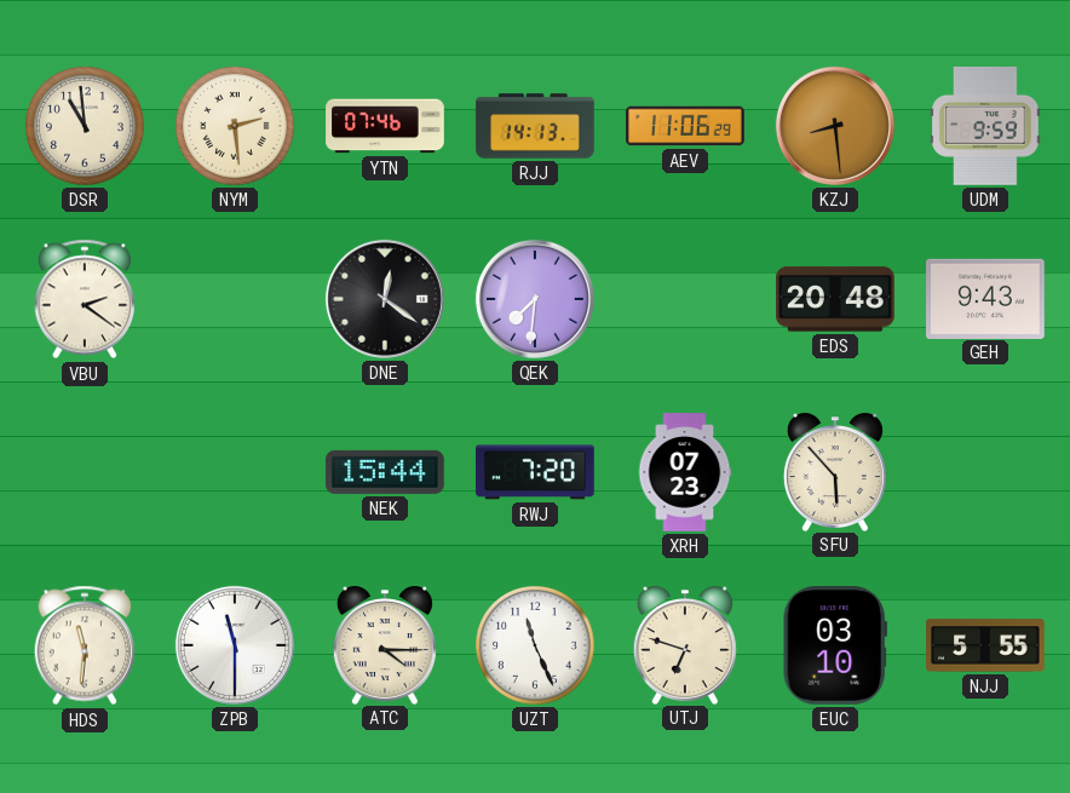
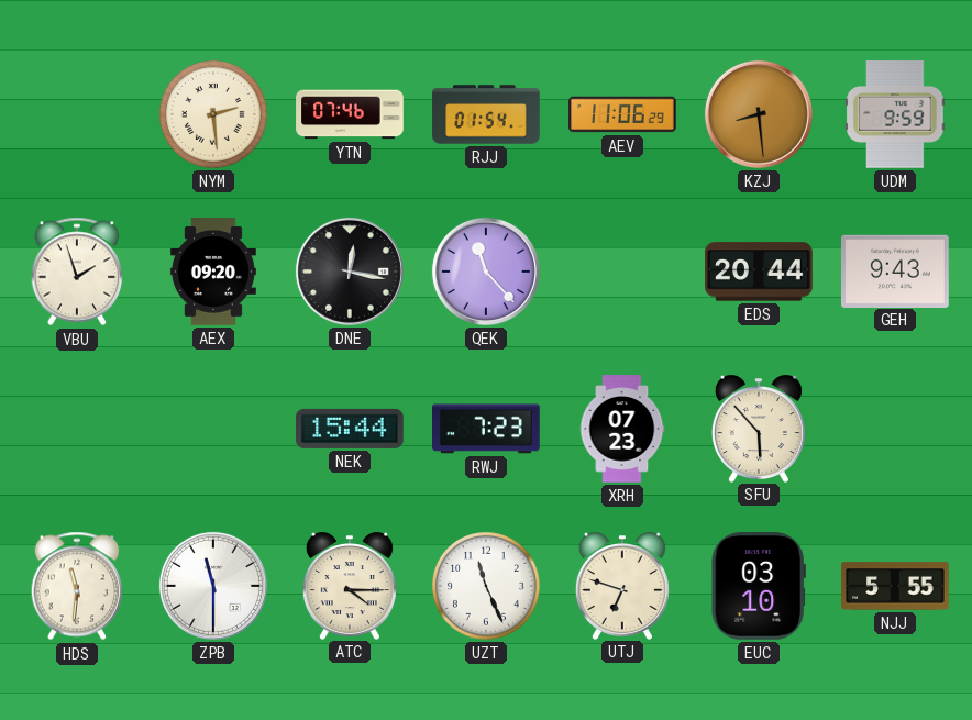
DSR: 10:59 -> none
RJJ: 14:13 -> 01:54
VBU: 2:21 -> 1:57
AEX: none -> 09:20
DNE: 12:21 -> 12:17
QEK: 7:31 -> 11:23
EDS: 20:48 -> 20:44
RWJ: 7:20 -> 7:23
